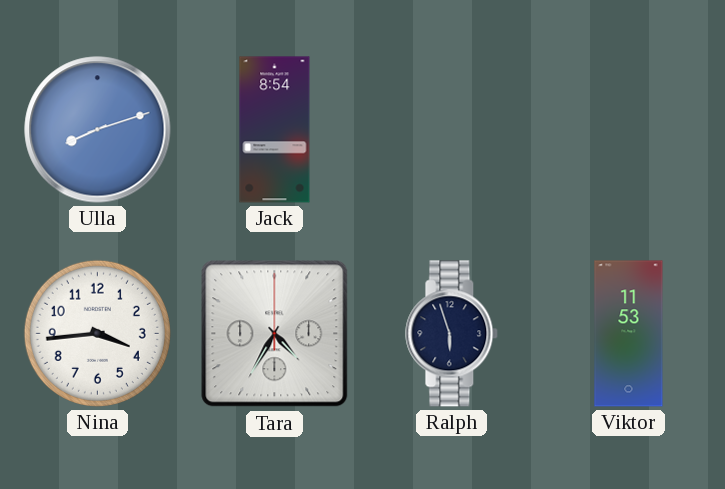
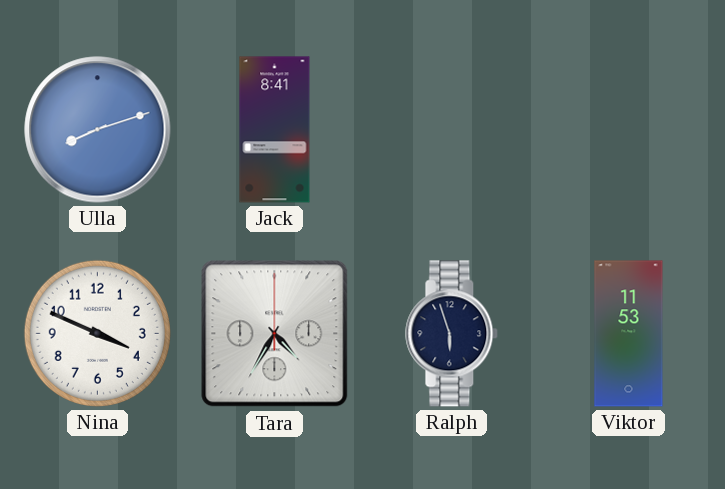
Jack: 8:54 -> 8:41
Nina: 3:44 -> 3:49
